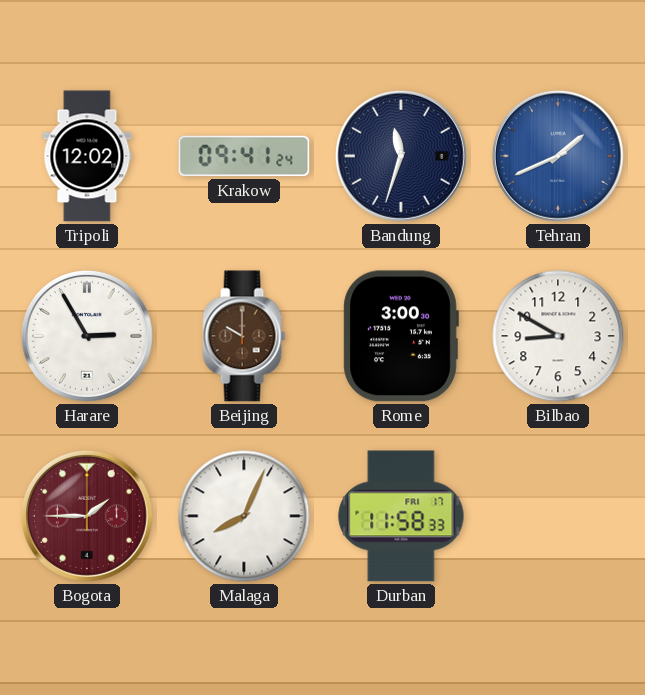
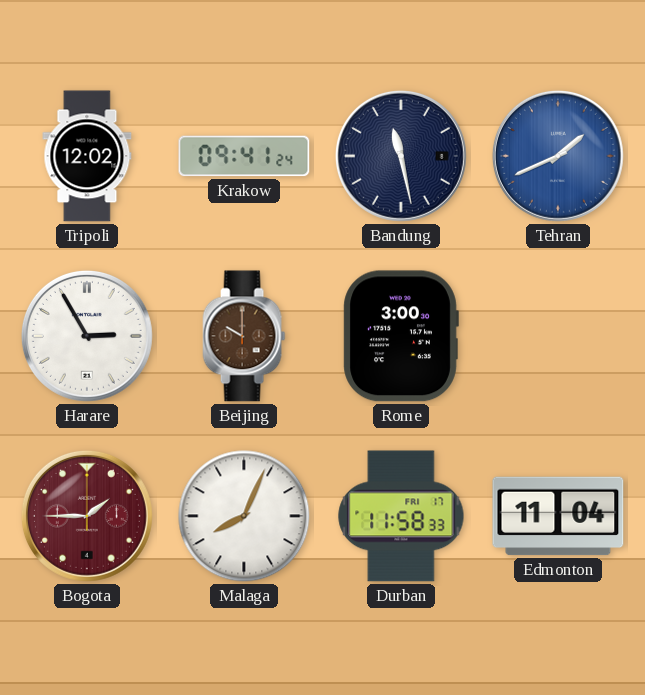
Bandung: 11:33 -> 11:28
Bilbao: 8:50 -> none
Edmonton: none -> 11:04
